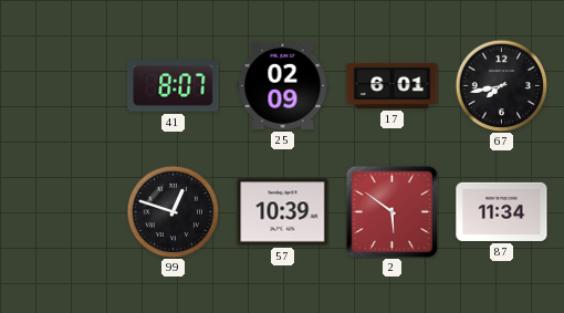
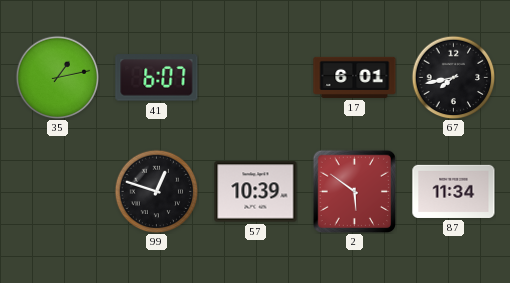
35: none -> 1:13
41: 8:07 -> 6:07
25: 02:09 -> none
